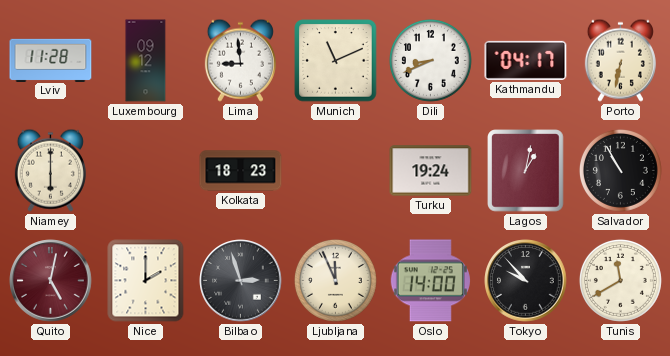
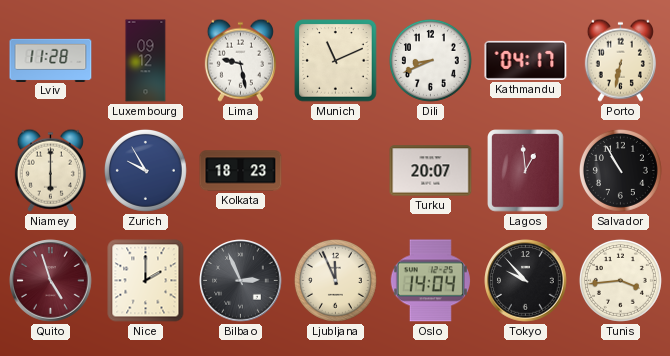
Lima: 8:59 -> 9:28
Zurich: none -> 9:55
Turku: 19:24 -> 20:07
Lagos: 1:02 -> 12:59
Quito: 5:02 -> 4:57
Bilbao: 2:57 -> 2:56
Oslo: 14:00 -> 14:04
Tunis: 11:40 -> 3:44
